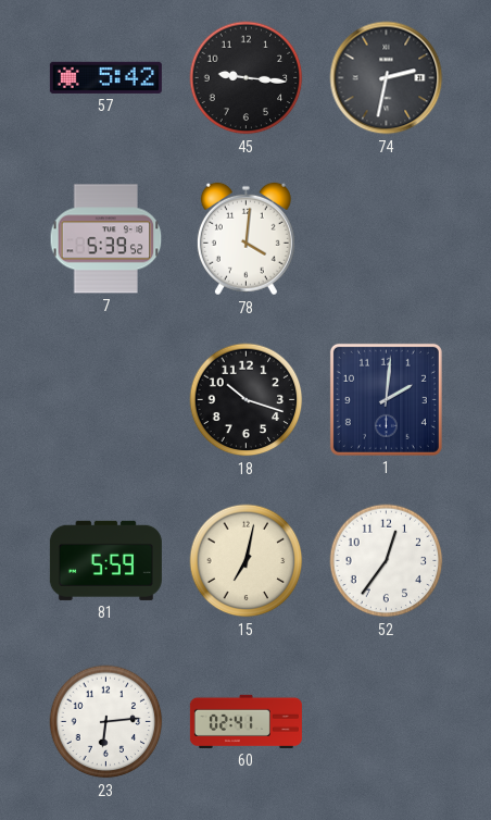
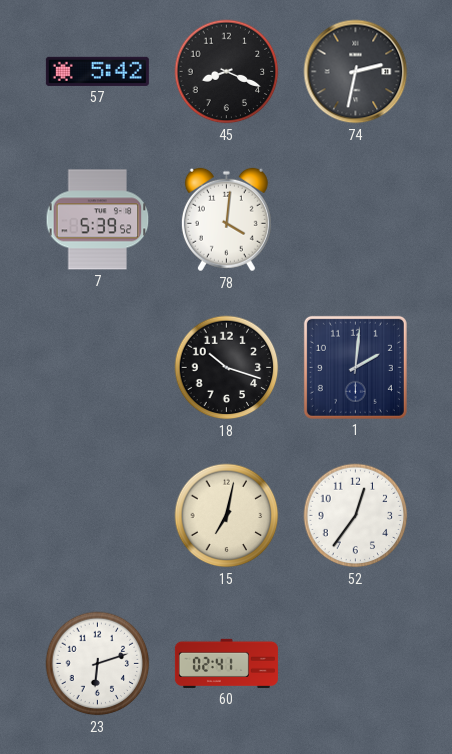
45: 9:16 -> 8:19
81: 5:59 -> none
23: 6:14 -> 6:12
